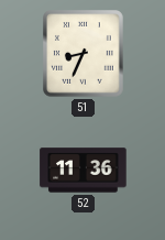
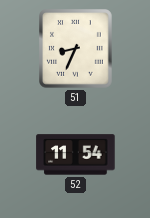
52: 11:36 -> 11:54
